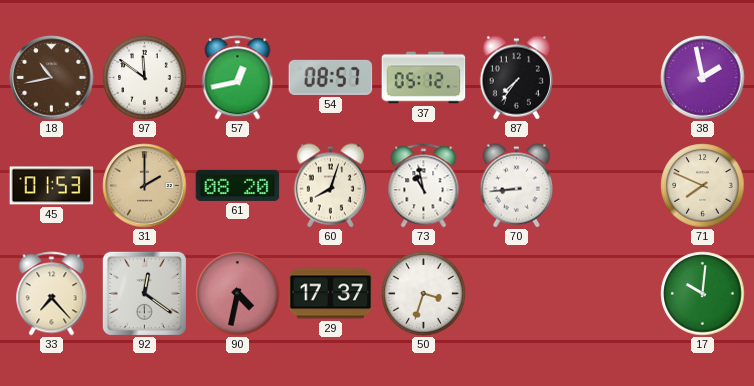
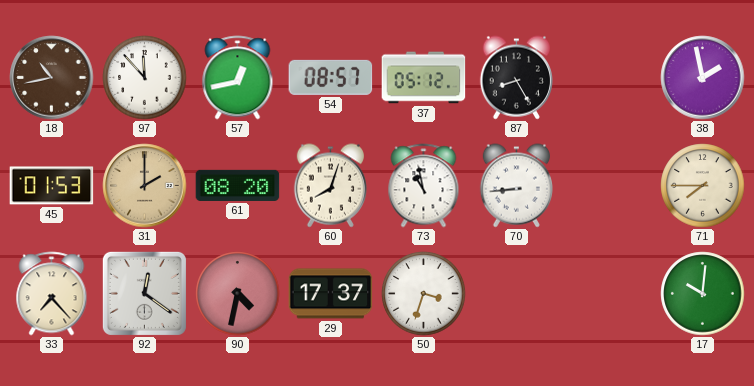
97: 11:51 -> 11:53
87: 7:36 -> 8:25
71: 7:49 -> 7:45
